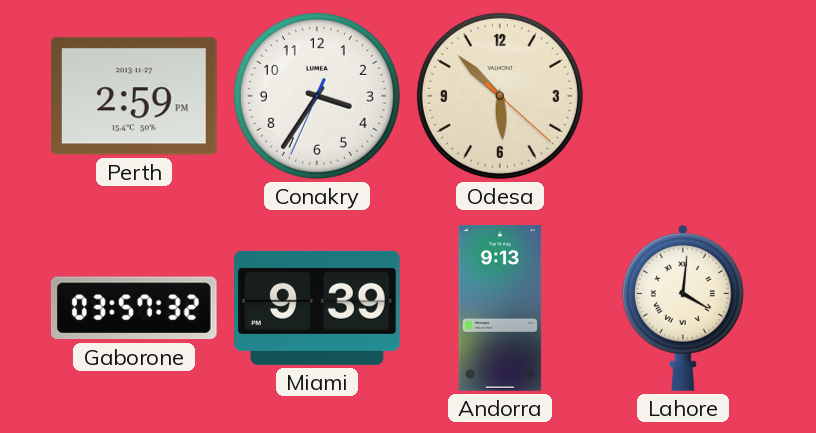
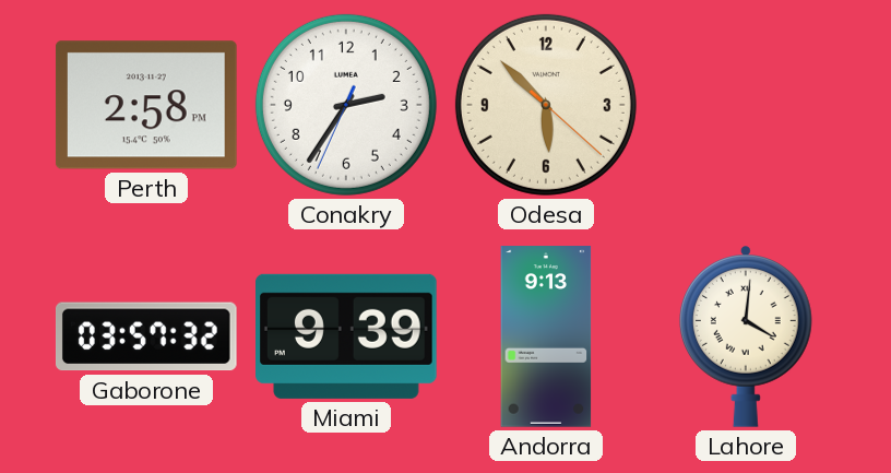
Perth: 2:59 -> 2:58
Conakry: 3:35 -> 2:35
